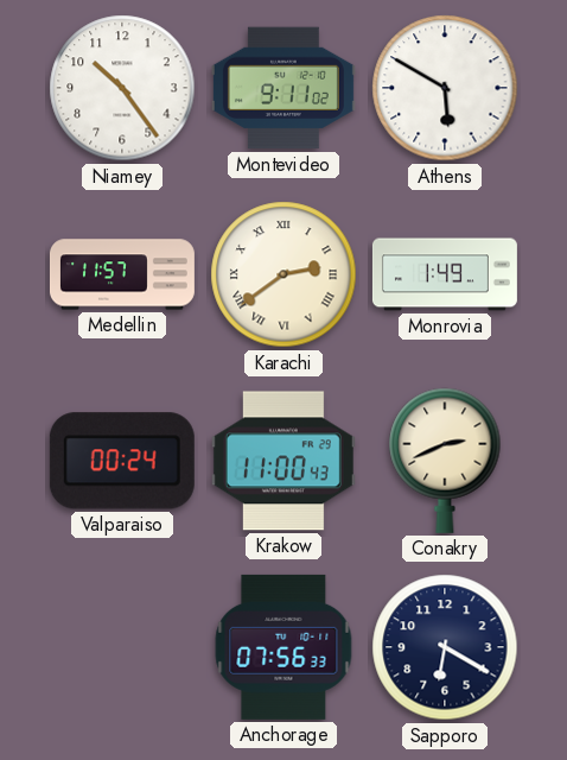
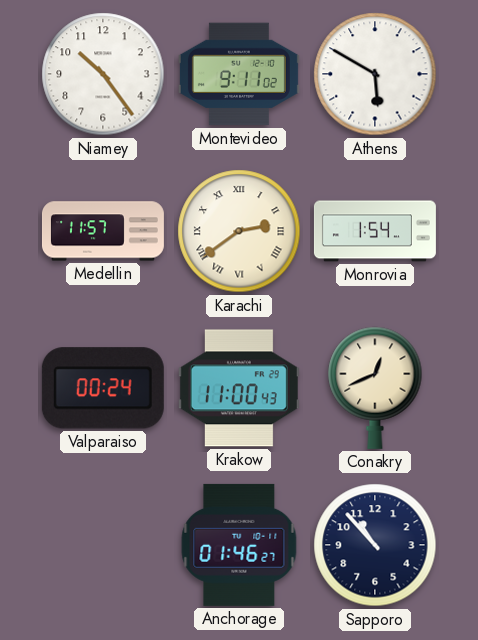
Monrovia: 1:49 -> 1:54
Conakry: 2:41 -> 12:41
Anchorage: 07:56 -> 01:46
Sapporo: 6:20 -> 10:53
